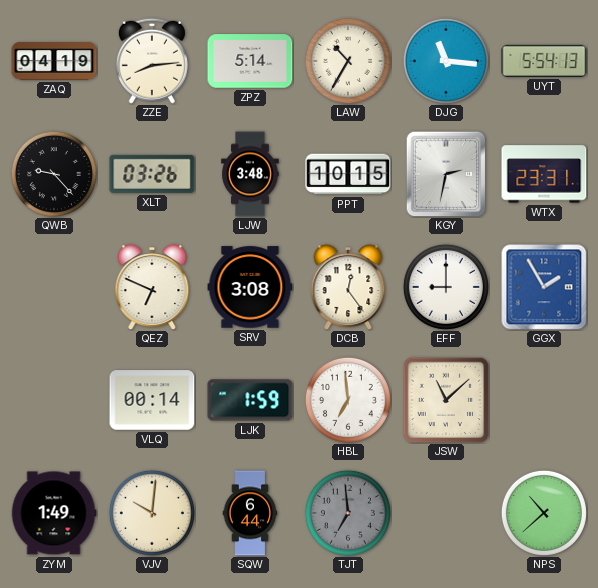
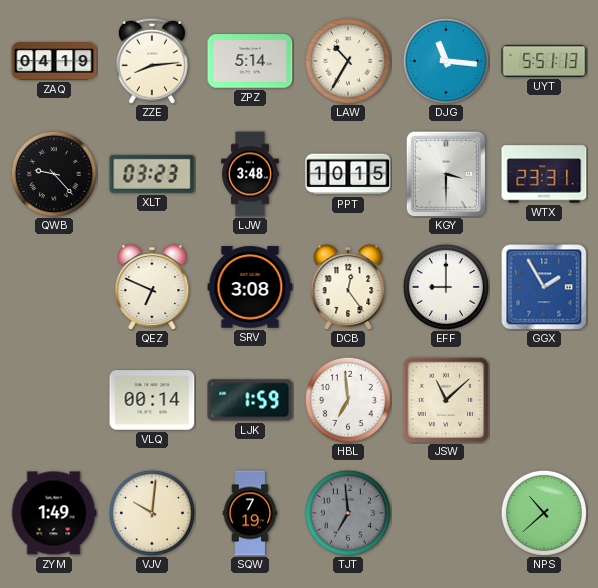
UYT: 5:54 -> 5:51
XLT: 03:26 -> 03:23
KGY: 2:32 -> 3:30
SQW: 6:44 -> 7:19
